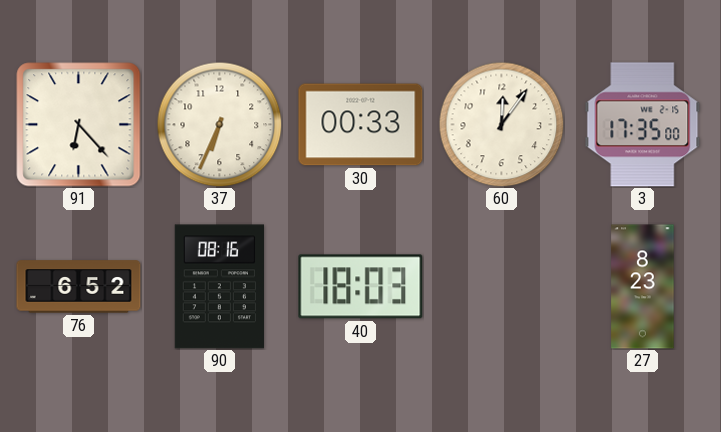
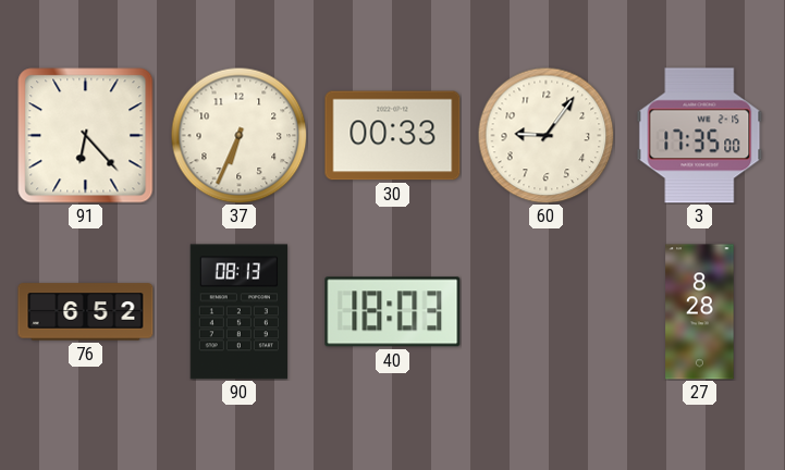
60: 12:06 -> 9:06
90: 08:16 -> 08:13
27: 8:23 -> 8:28
